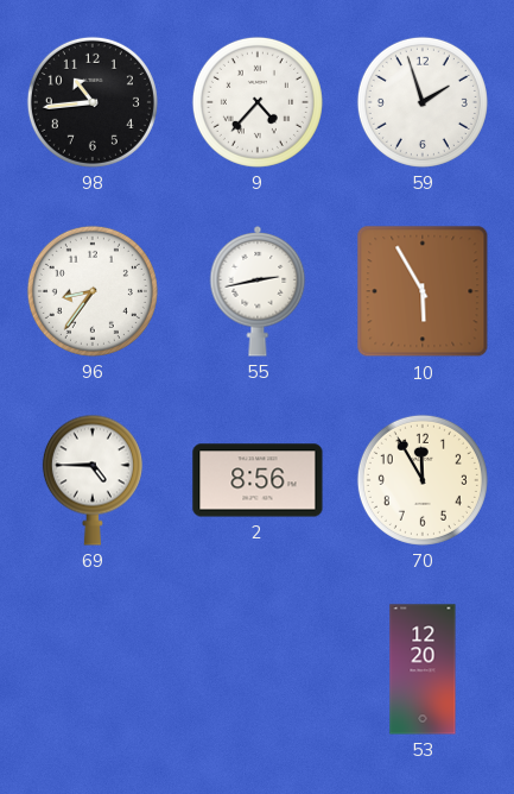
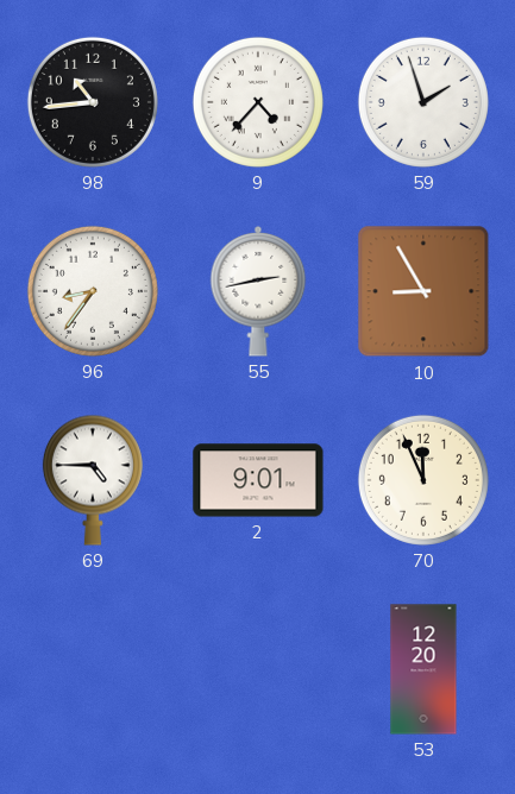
10: 5:55 -> 8:55
2: 8:56 -> 9:01
70: 11:55 -> 11:56
